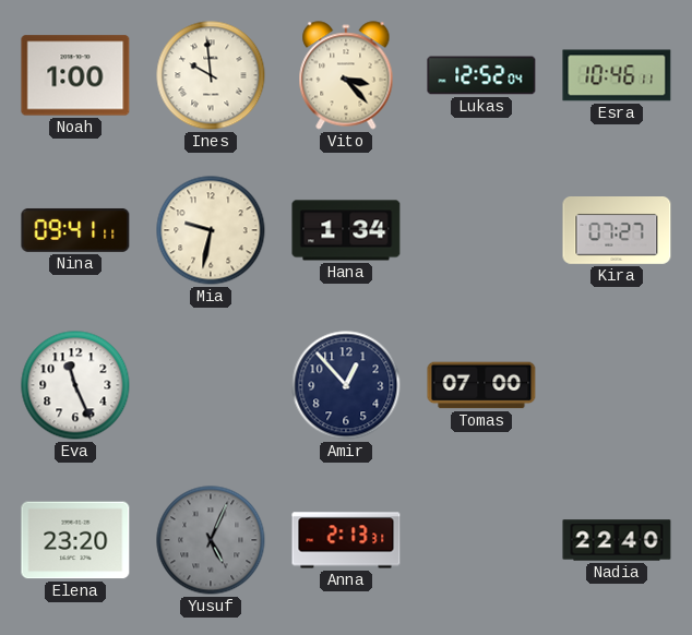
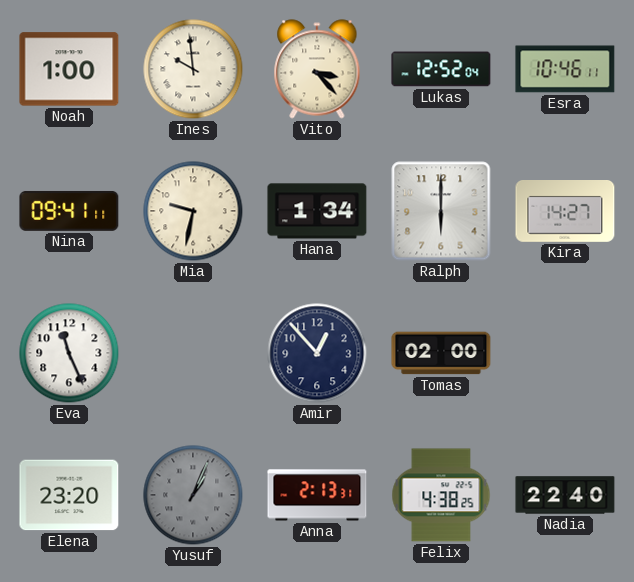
Ralph: none -> 6:00
Kira: 07:27 -> 14:27
Tomas: 07:00 -> 02:00
Yusuf: 5:04 -> 1:04
Felix: none -> 4:38
